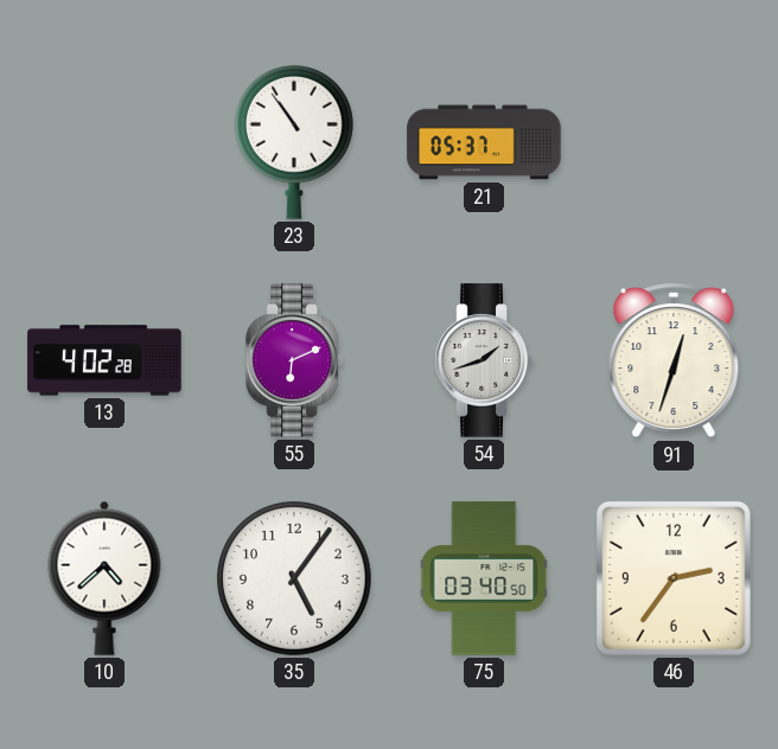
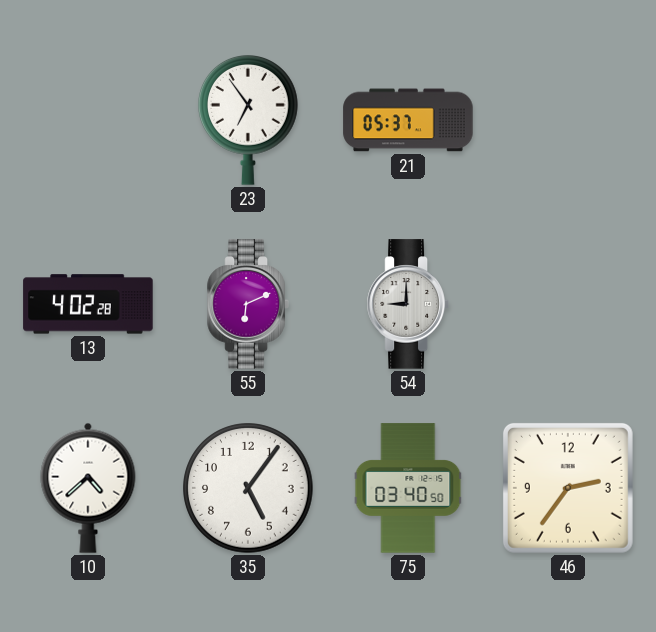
23: 10:54 -> 6:54
54: 1:42 -> 9:00
91: 12:33 -> none
